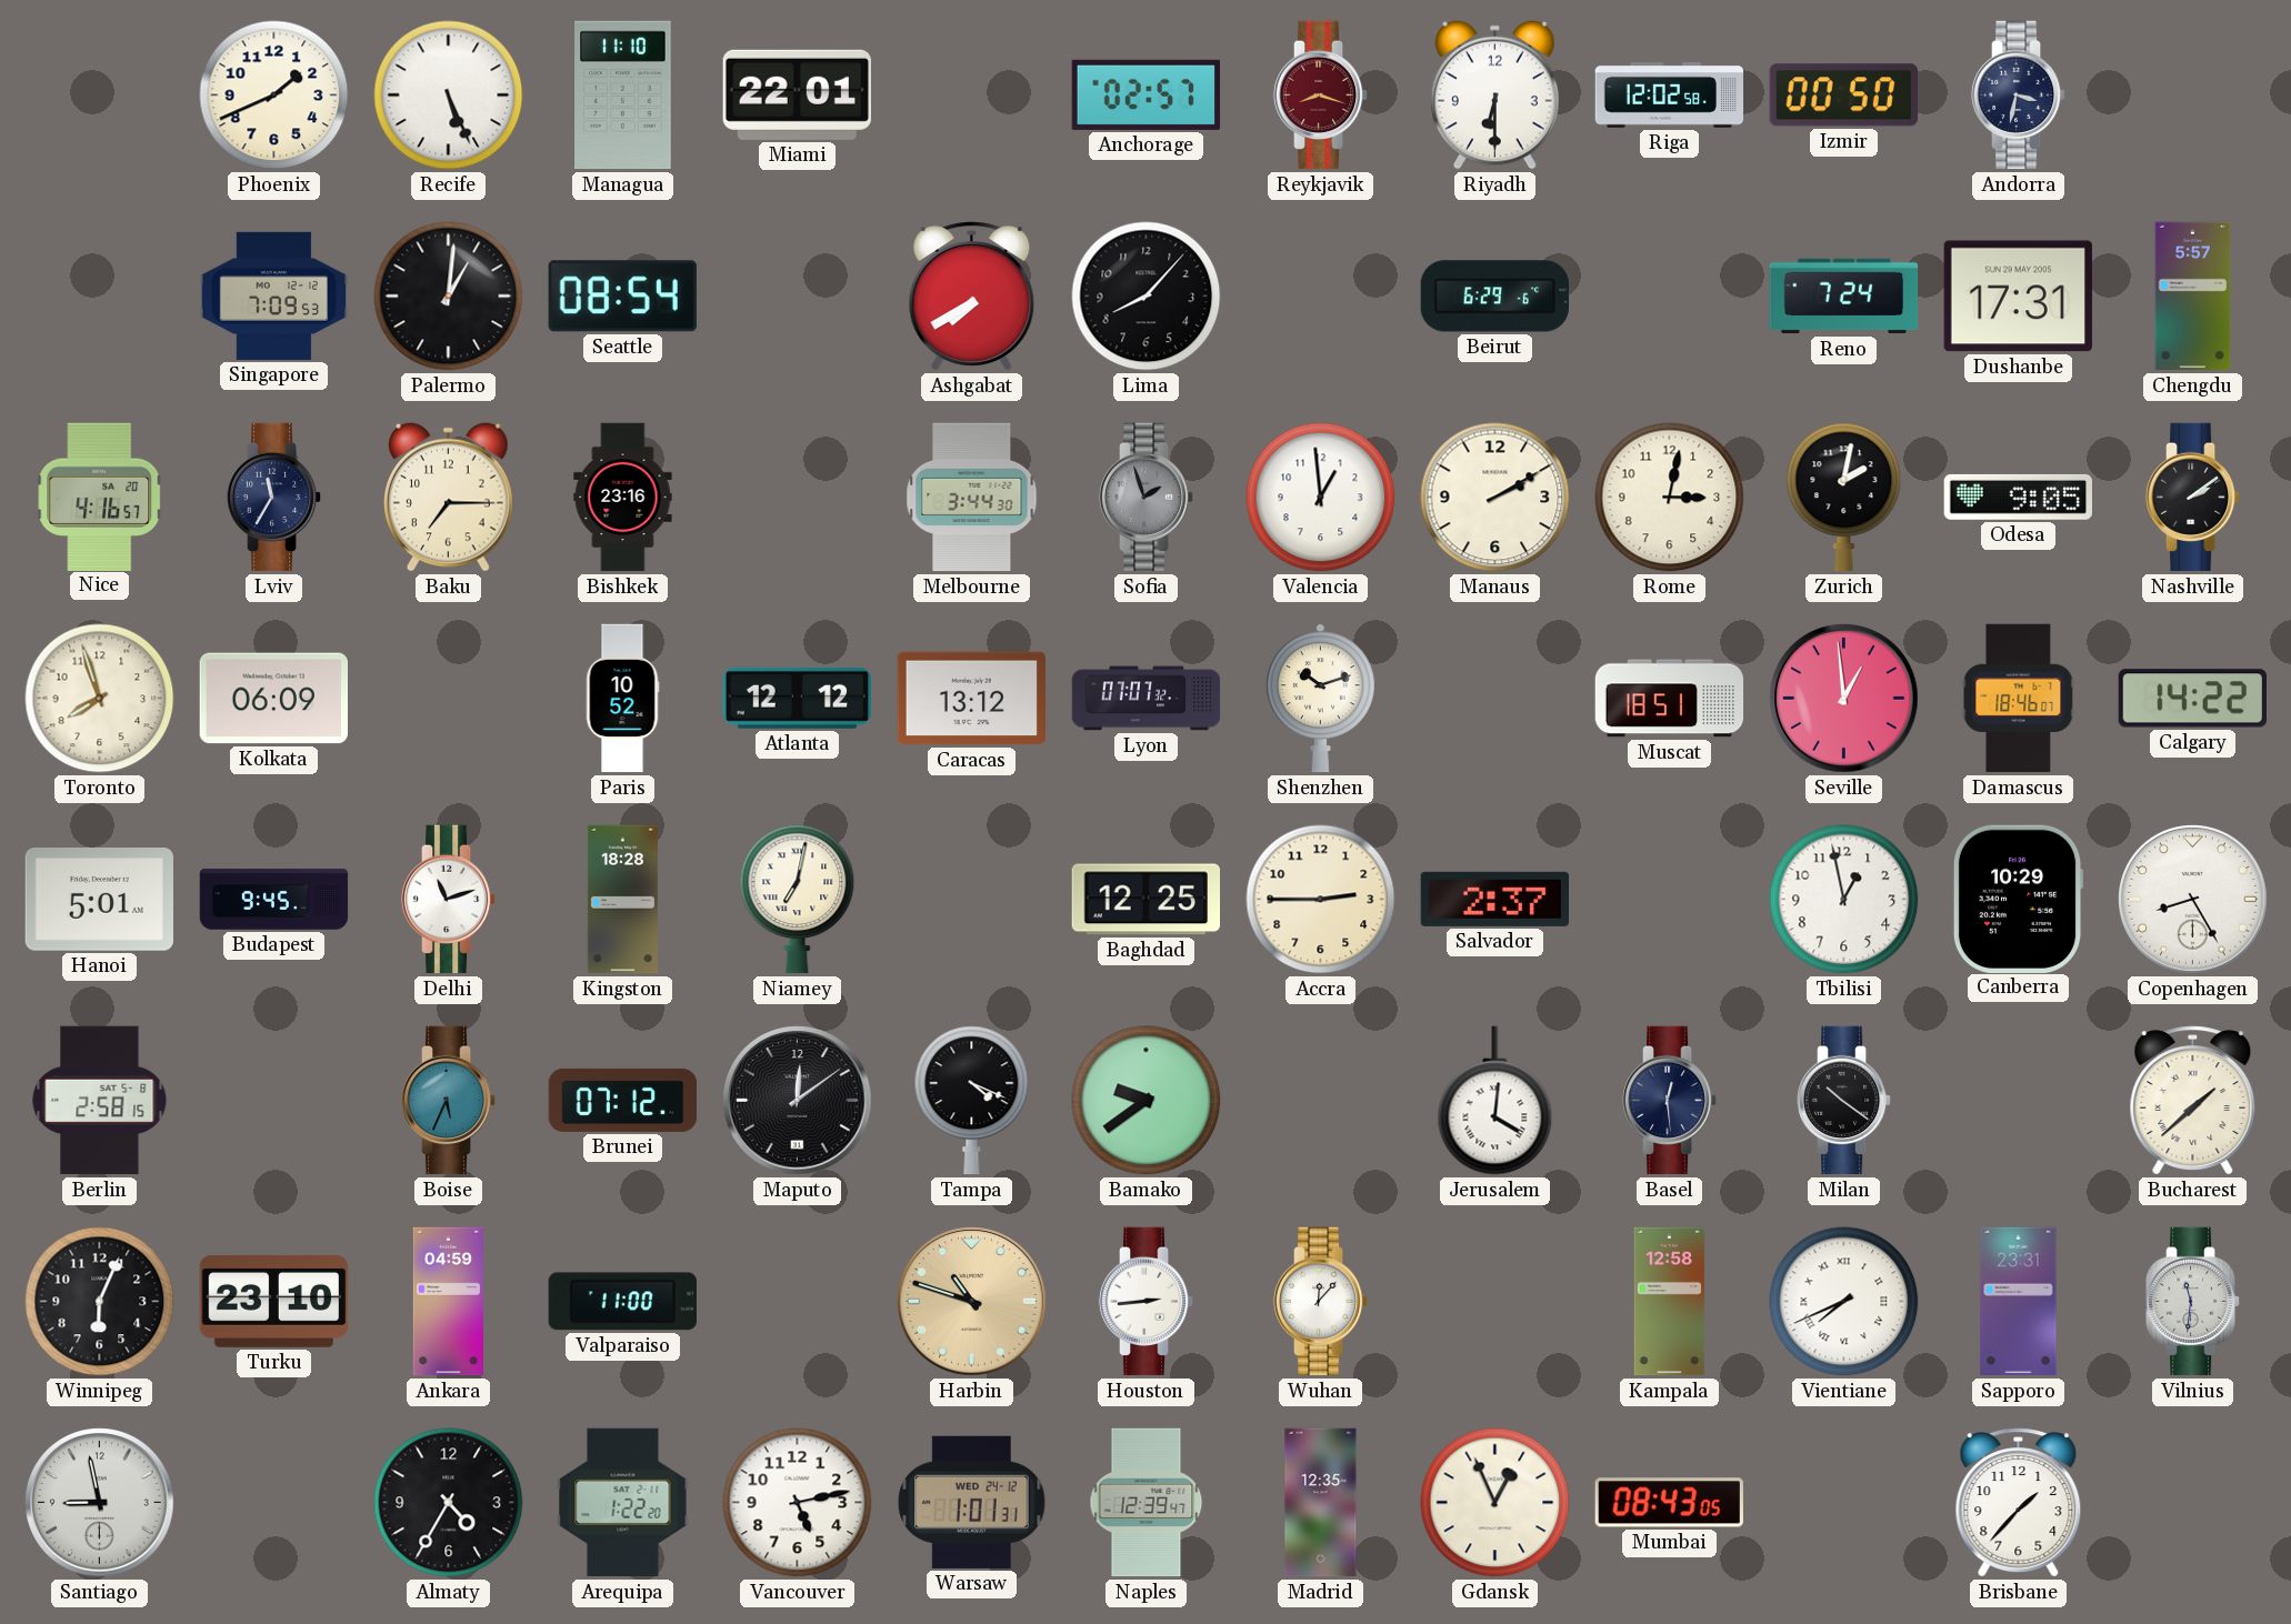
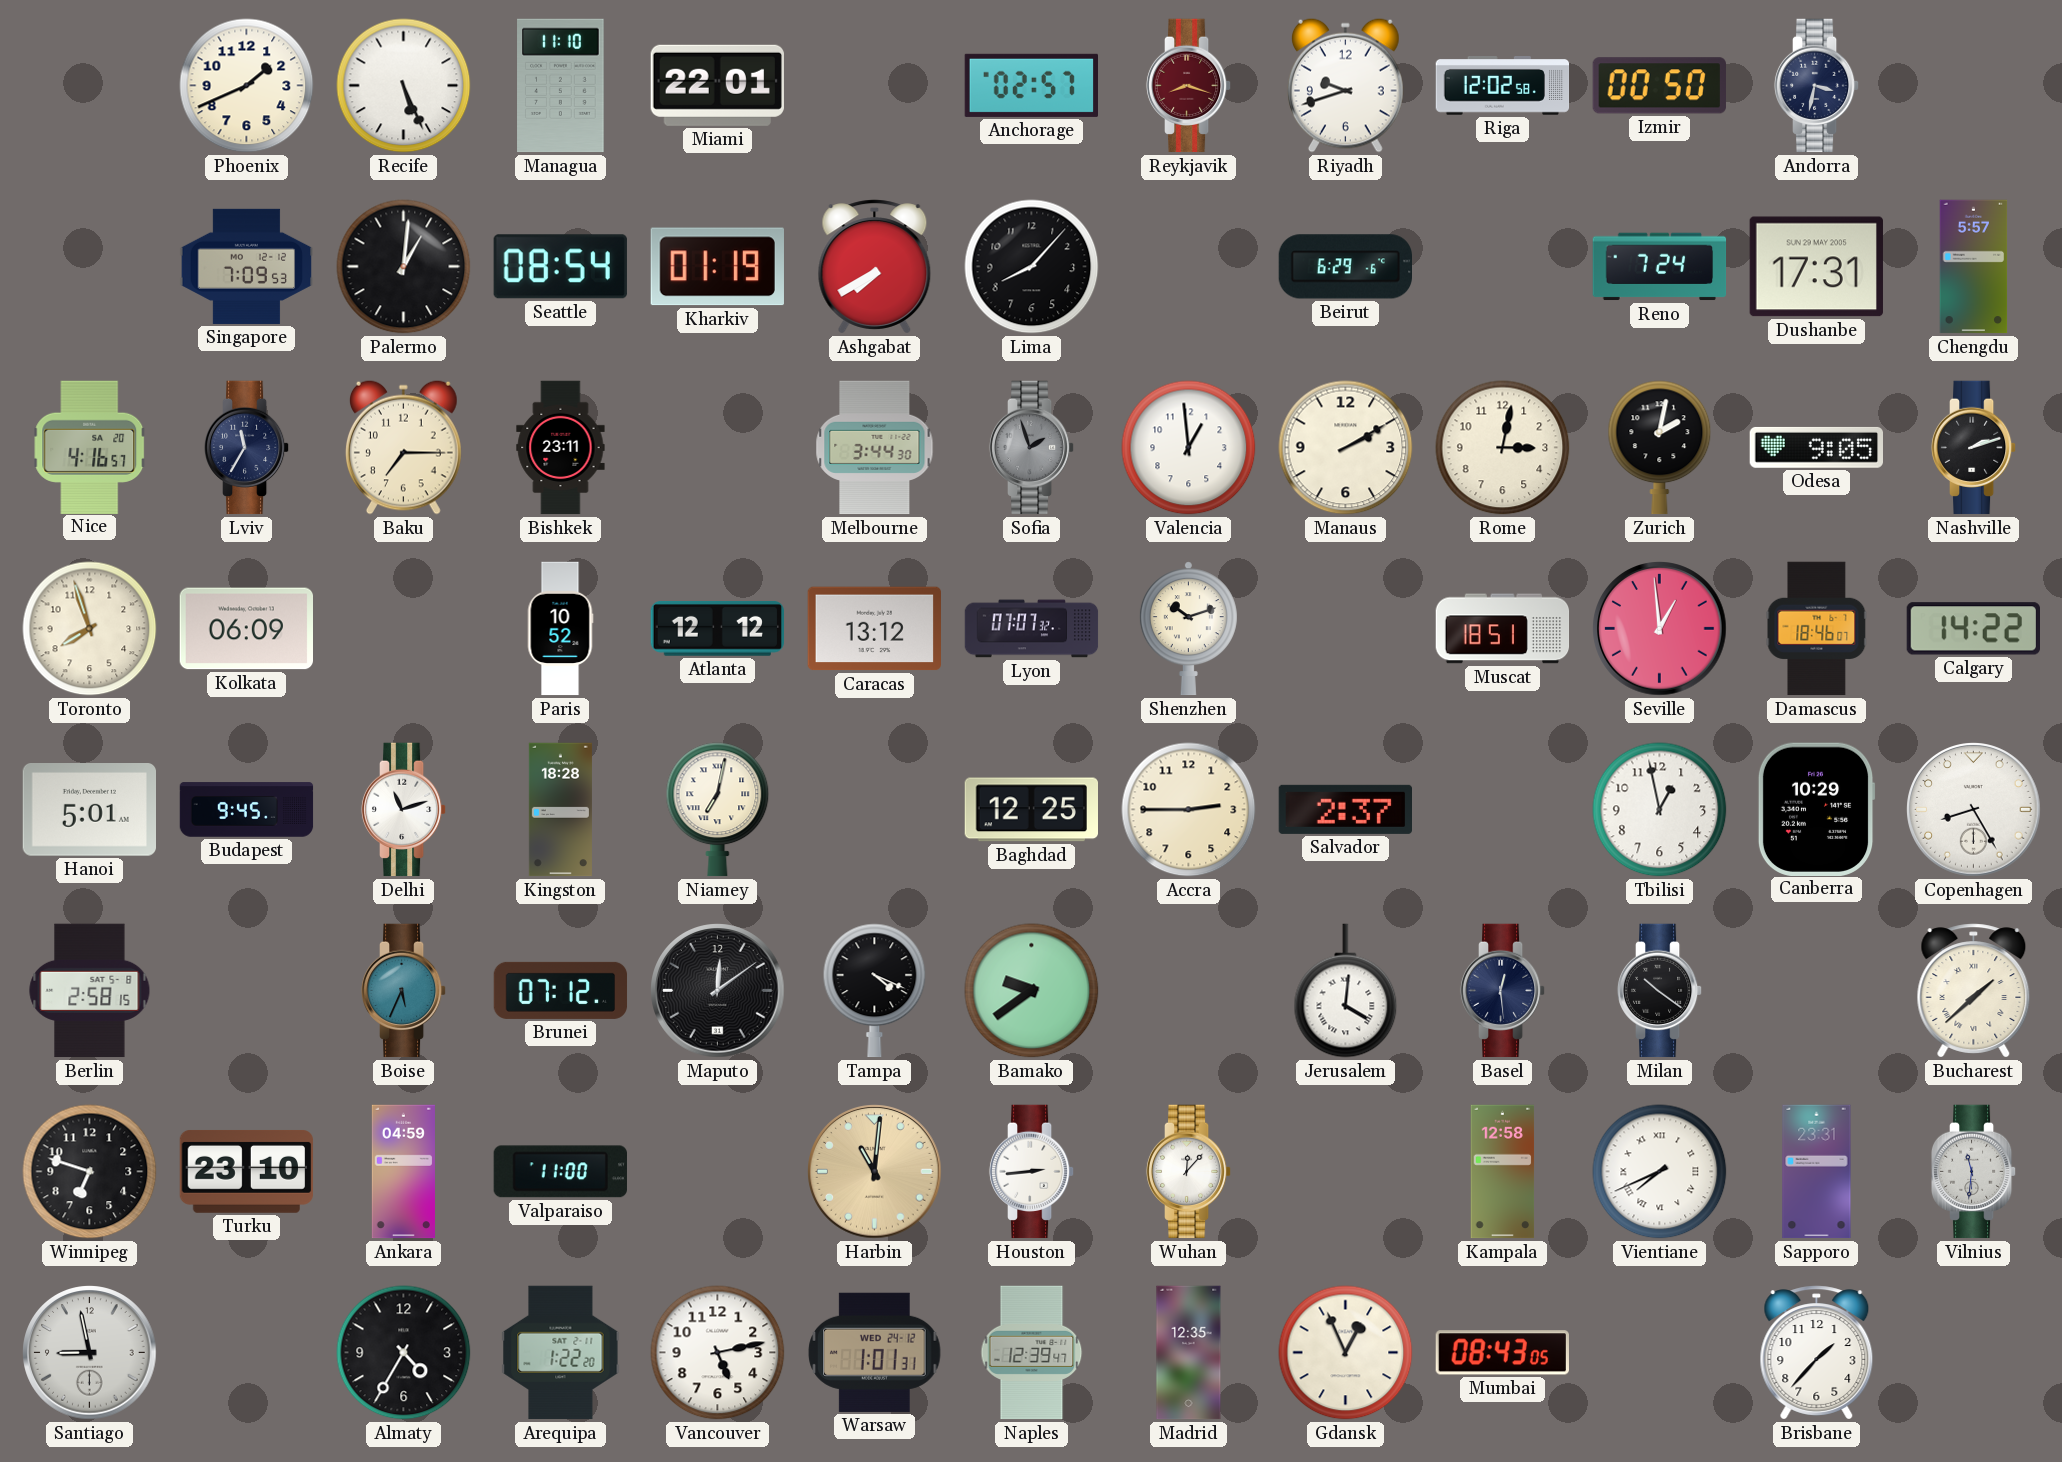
Riyadh: 6:30 -> 9:42
Kharkiv: none -> 01:19
Bishkek: 23:16 -> 23:11
Nashville: 2:09 -> 2:12
Winnipeg: 6:04 -> 6:48
Harbin: 10:48 -> 11:01
